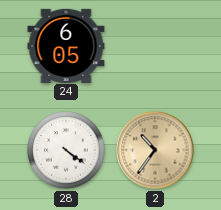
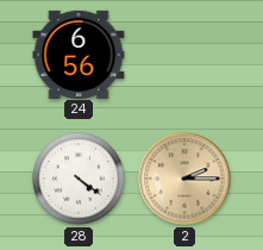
24: 6:05 -> 6:56
2: 10:36 -> 2:15
